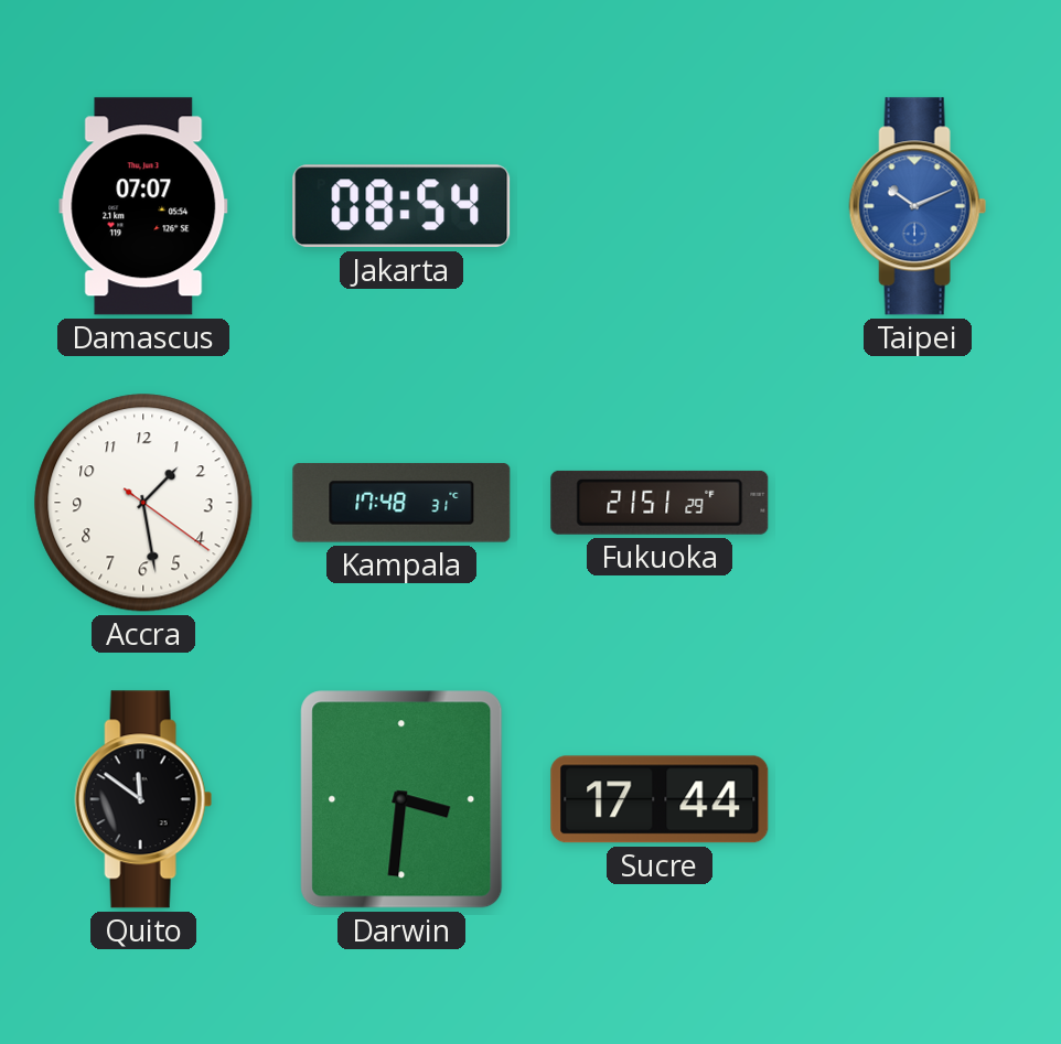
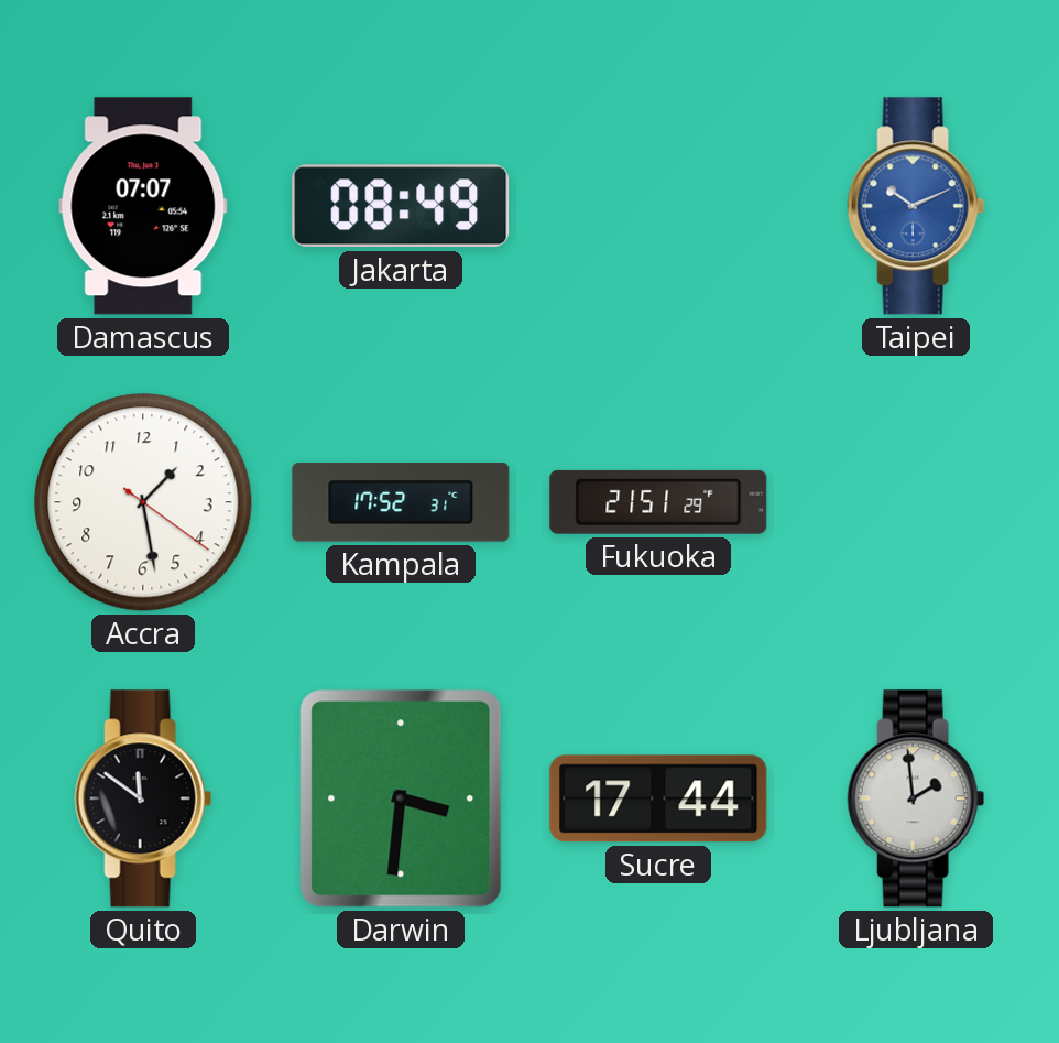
Jakarta: 08:54 -> 08:49
Kampala: 17:48 -> 17:52
Ljubljana: none -> 1:59
